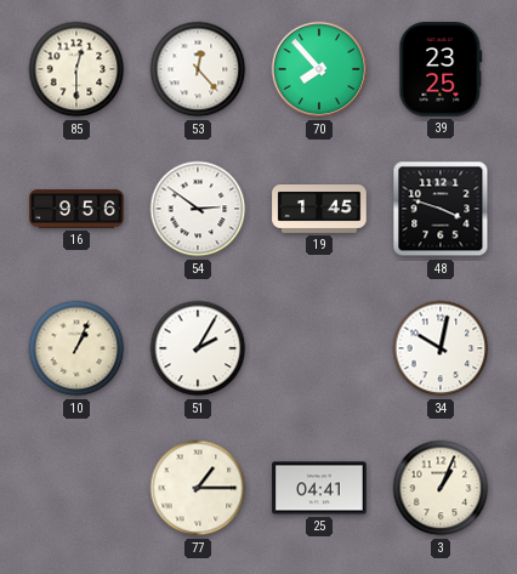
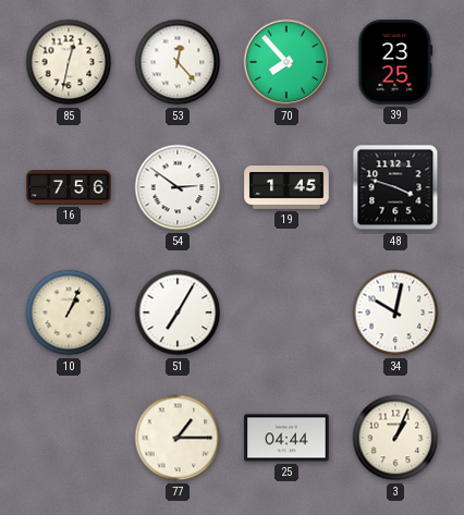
85: 12:30 -> 12:32
16: 9:56 -> 7:56
51: 2:05 -> 7:05
25: 04:41 -> 04:44
